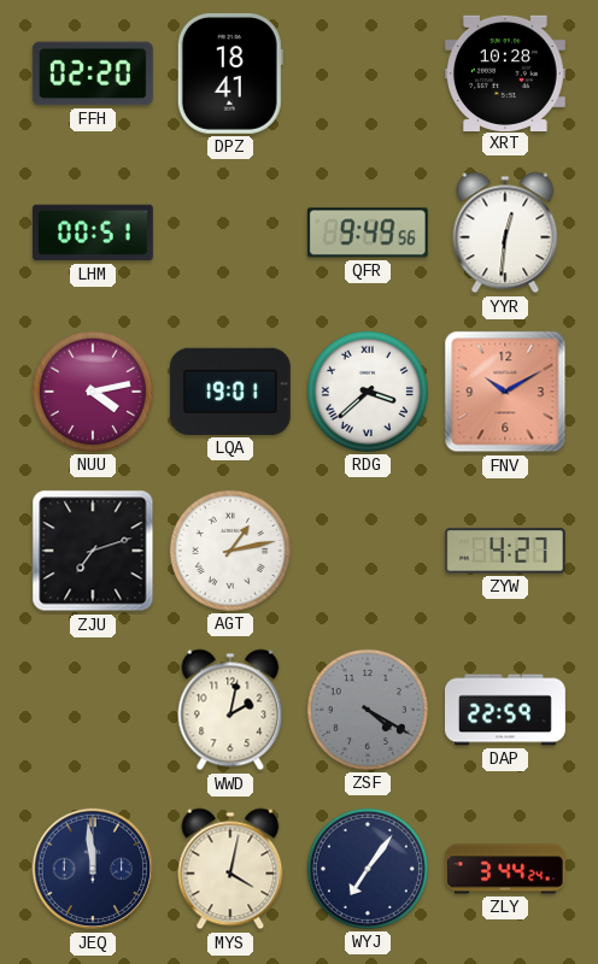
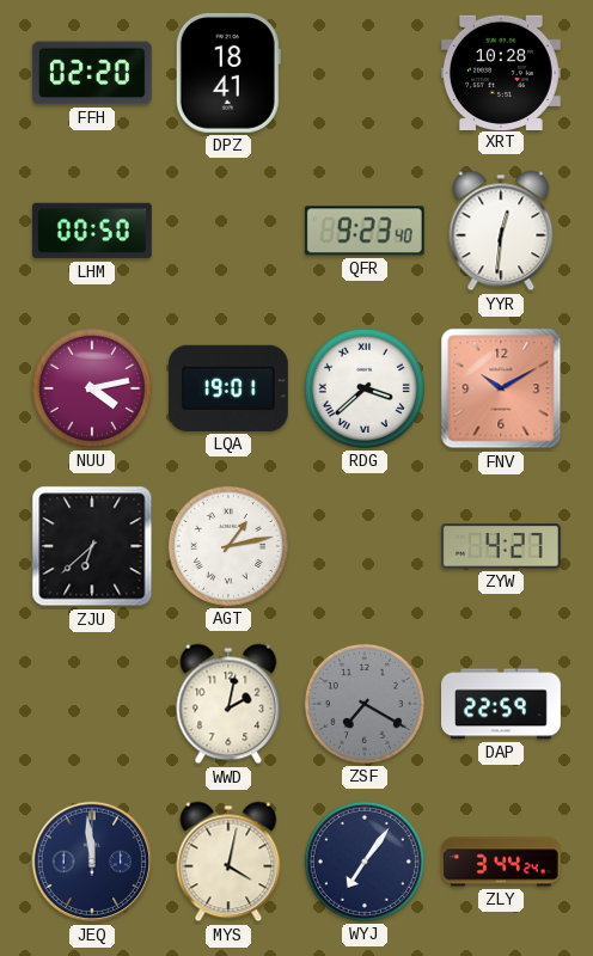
LHM: 00:51 -> 00:50
QFR: 9:49 -> 9:23
ZJU: 7:12 -> 6:38
ZSF: 4:20 -> 7:20
